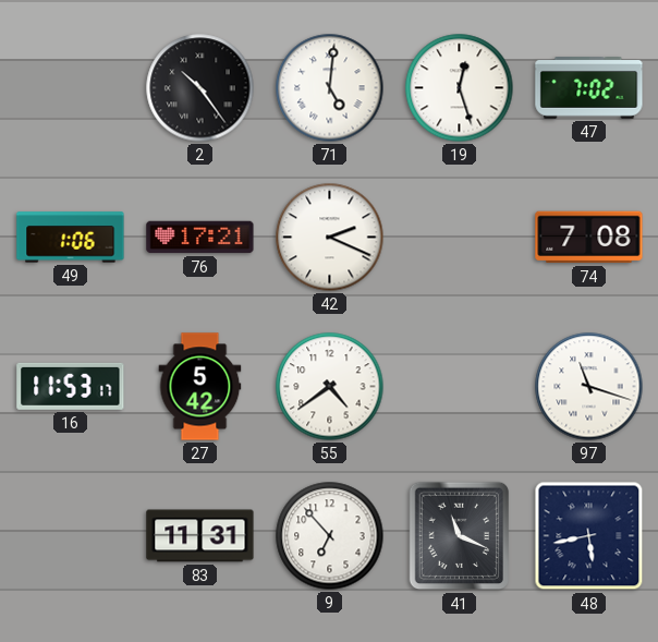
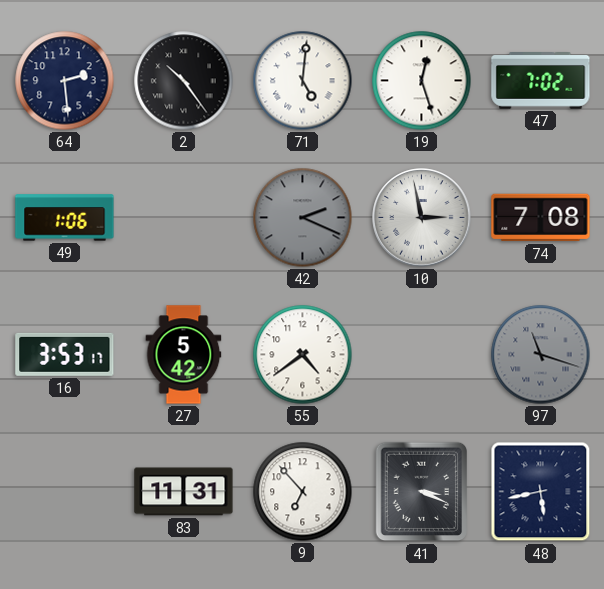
64: none -> 2:29
76: 17:21 -> none
42 dial: white -> grey
10: none -> 2:58
16: 11:53 -> 3:53
97 dial: white -> grey
41: 11:19 -> 3:19
